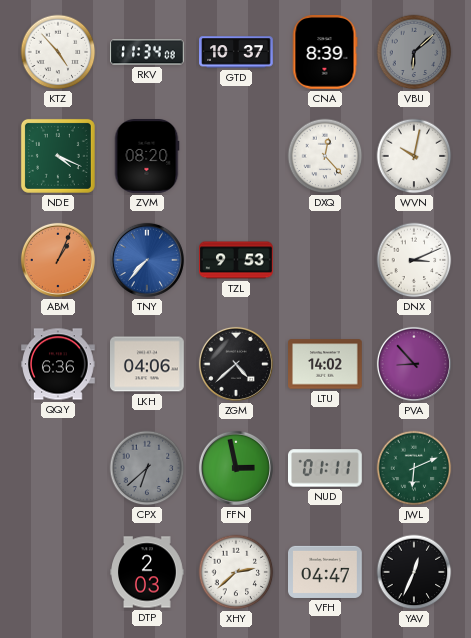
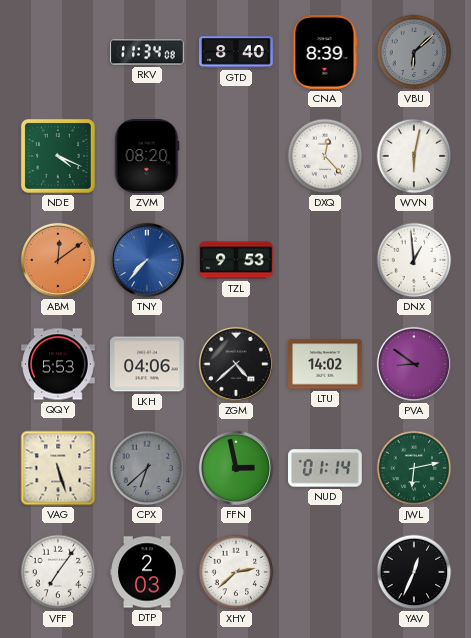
KTZ: 4:53 -> none
GTD: 10:37 -> 8:40
WVN: 10:02 -> 6:02
ABM: 1:04 -> 12:09
DNX: 3:11 -> 12:59
QQY: 6:36 -> 5:53
PVA: 8:53 -> 8:51
VAG: none -> 5:27
NUD: 01:11 -> 01:14
JWL: 6:11 -> 6:13
VFF: none -> 7:06
VFH: 04:47 -> none
